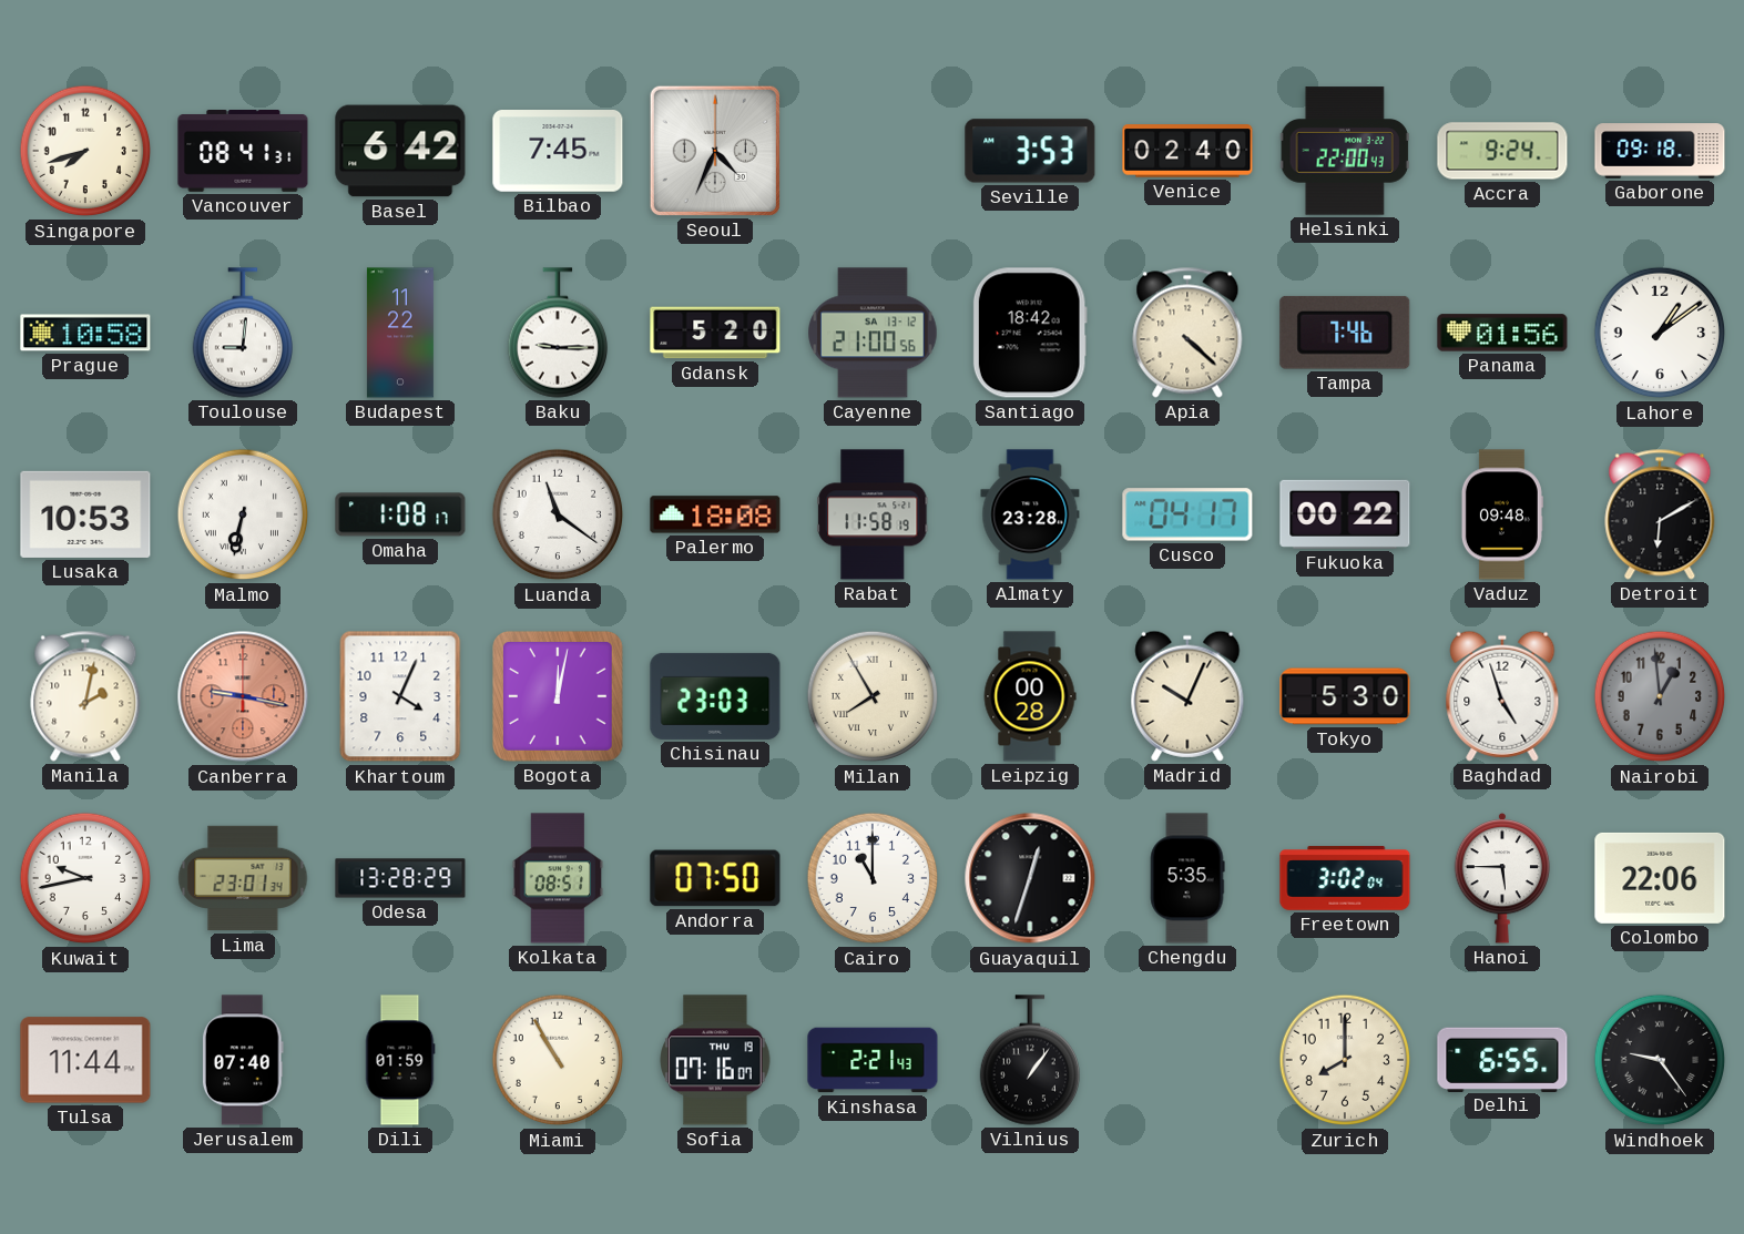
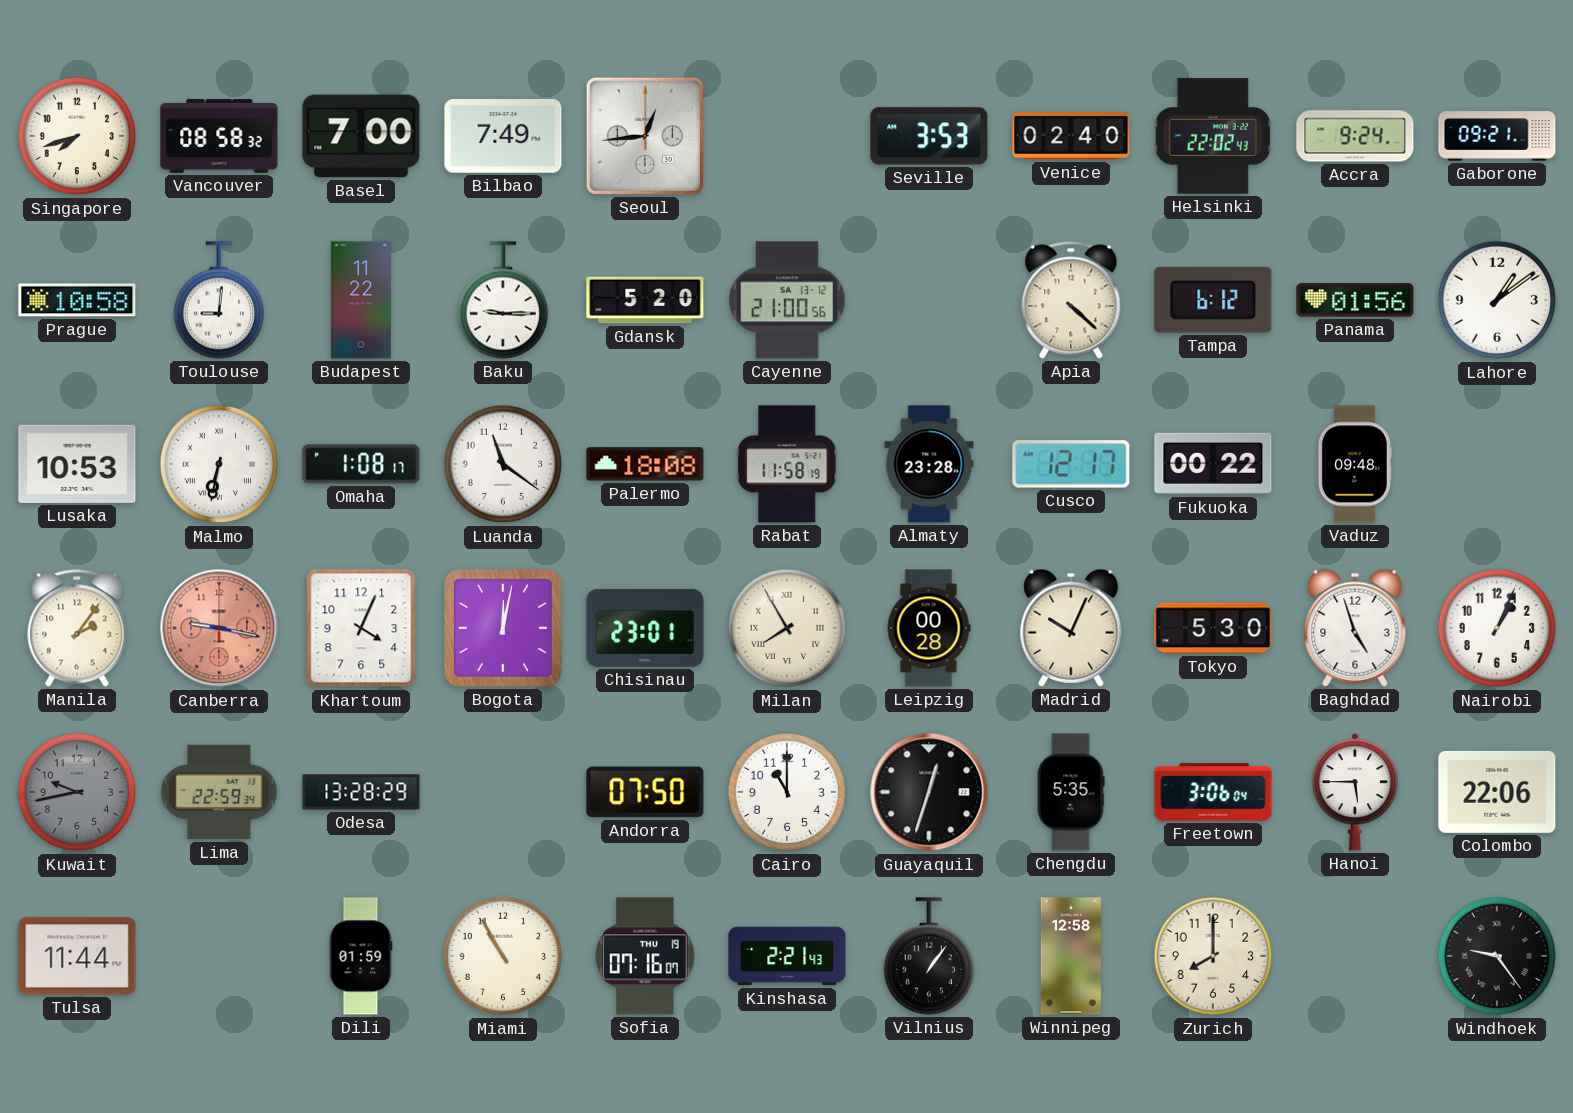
Vancouver: 08:41 -> 08:58
Basel: 6:42 -> 7:00
Bilbao: 7:45 -> 7:49
Seoul: 4:34 -> 12:44
Helsinki: 22:00 -> 22:02
Gaborone: 09:18 -> 09:21
Santiago: 18:42 -> none
Tampa: 7:46 -> 6:12
Cusco: 04:17 -> 12:17
Detroit: 6:10 -> none
Manila: 2:02 -> 2:06
Chisinau: 23:03 -> 23:01
Nairobi: 12:59 -> 1:04
Nairobi dial: grey -> white
Kuwait dial: white -> grey
Lima: 23:01 -> 22:59
Kolkata: 08:51 -> none
Freetown: 3:02 -> 3:06
Jerusalem: 07:40 -> none
Winnipeg: none -> 12:58
Delhi: 6:55 -> none
